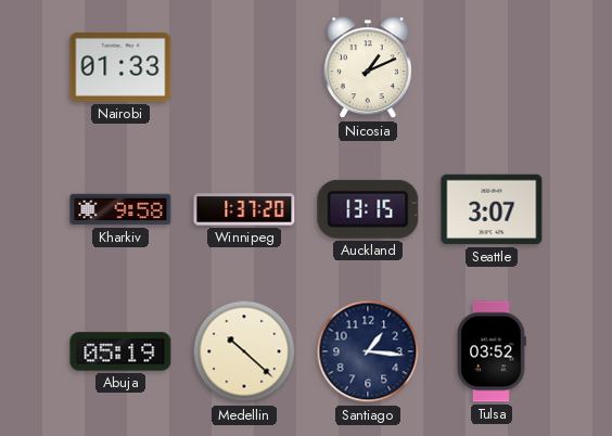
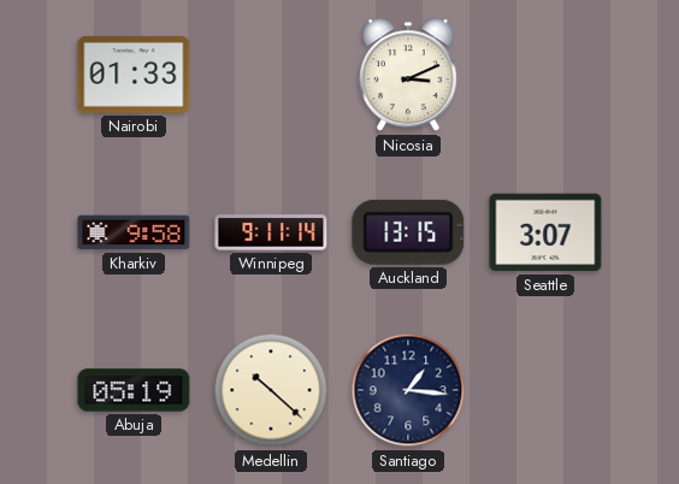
Nicosia: 1:11 -> 3:11
Winnipeg: 1:37 -> 9:11
Tulsa: 03:52 -> none
